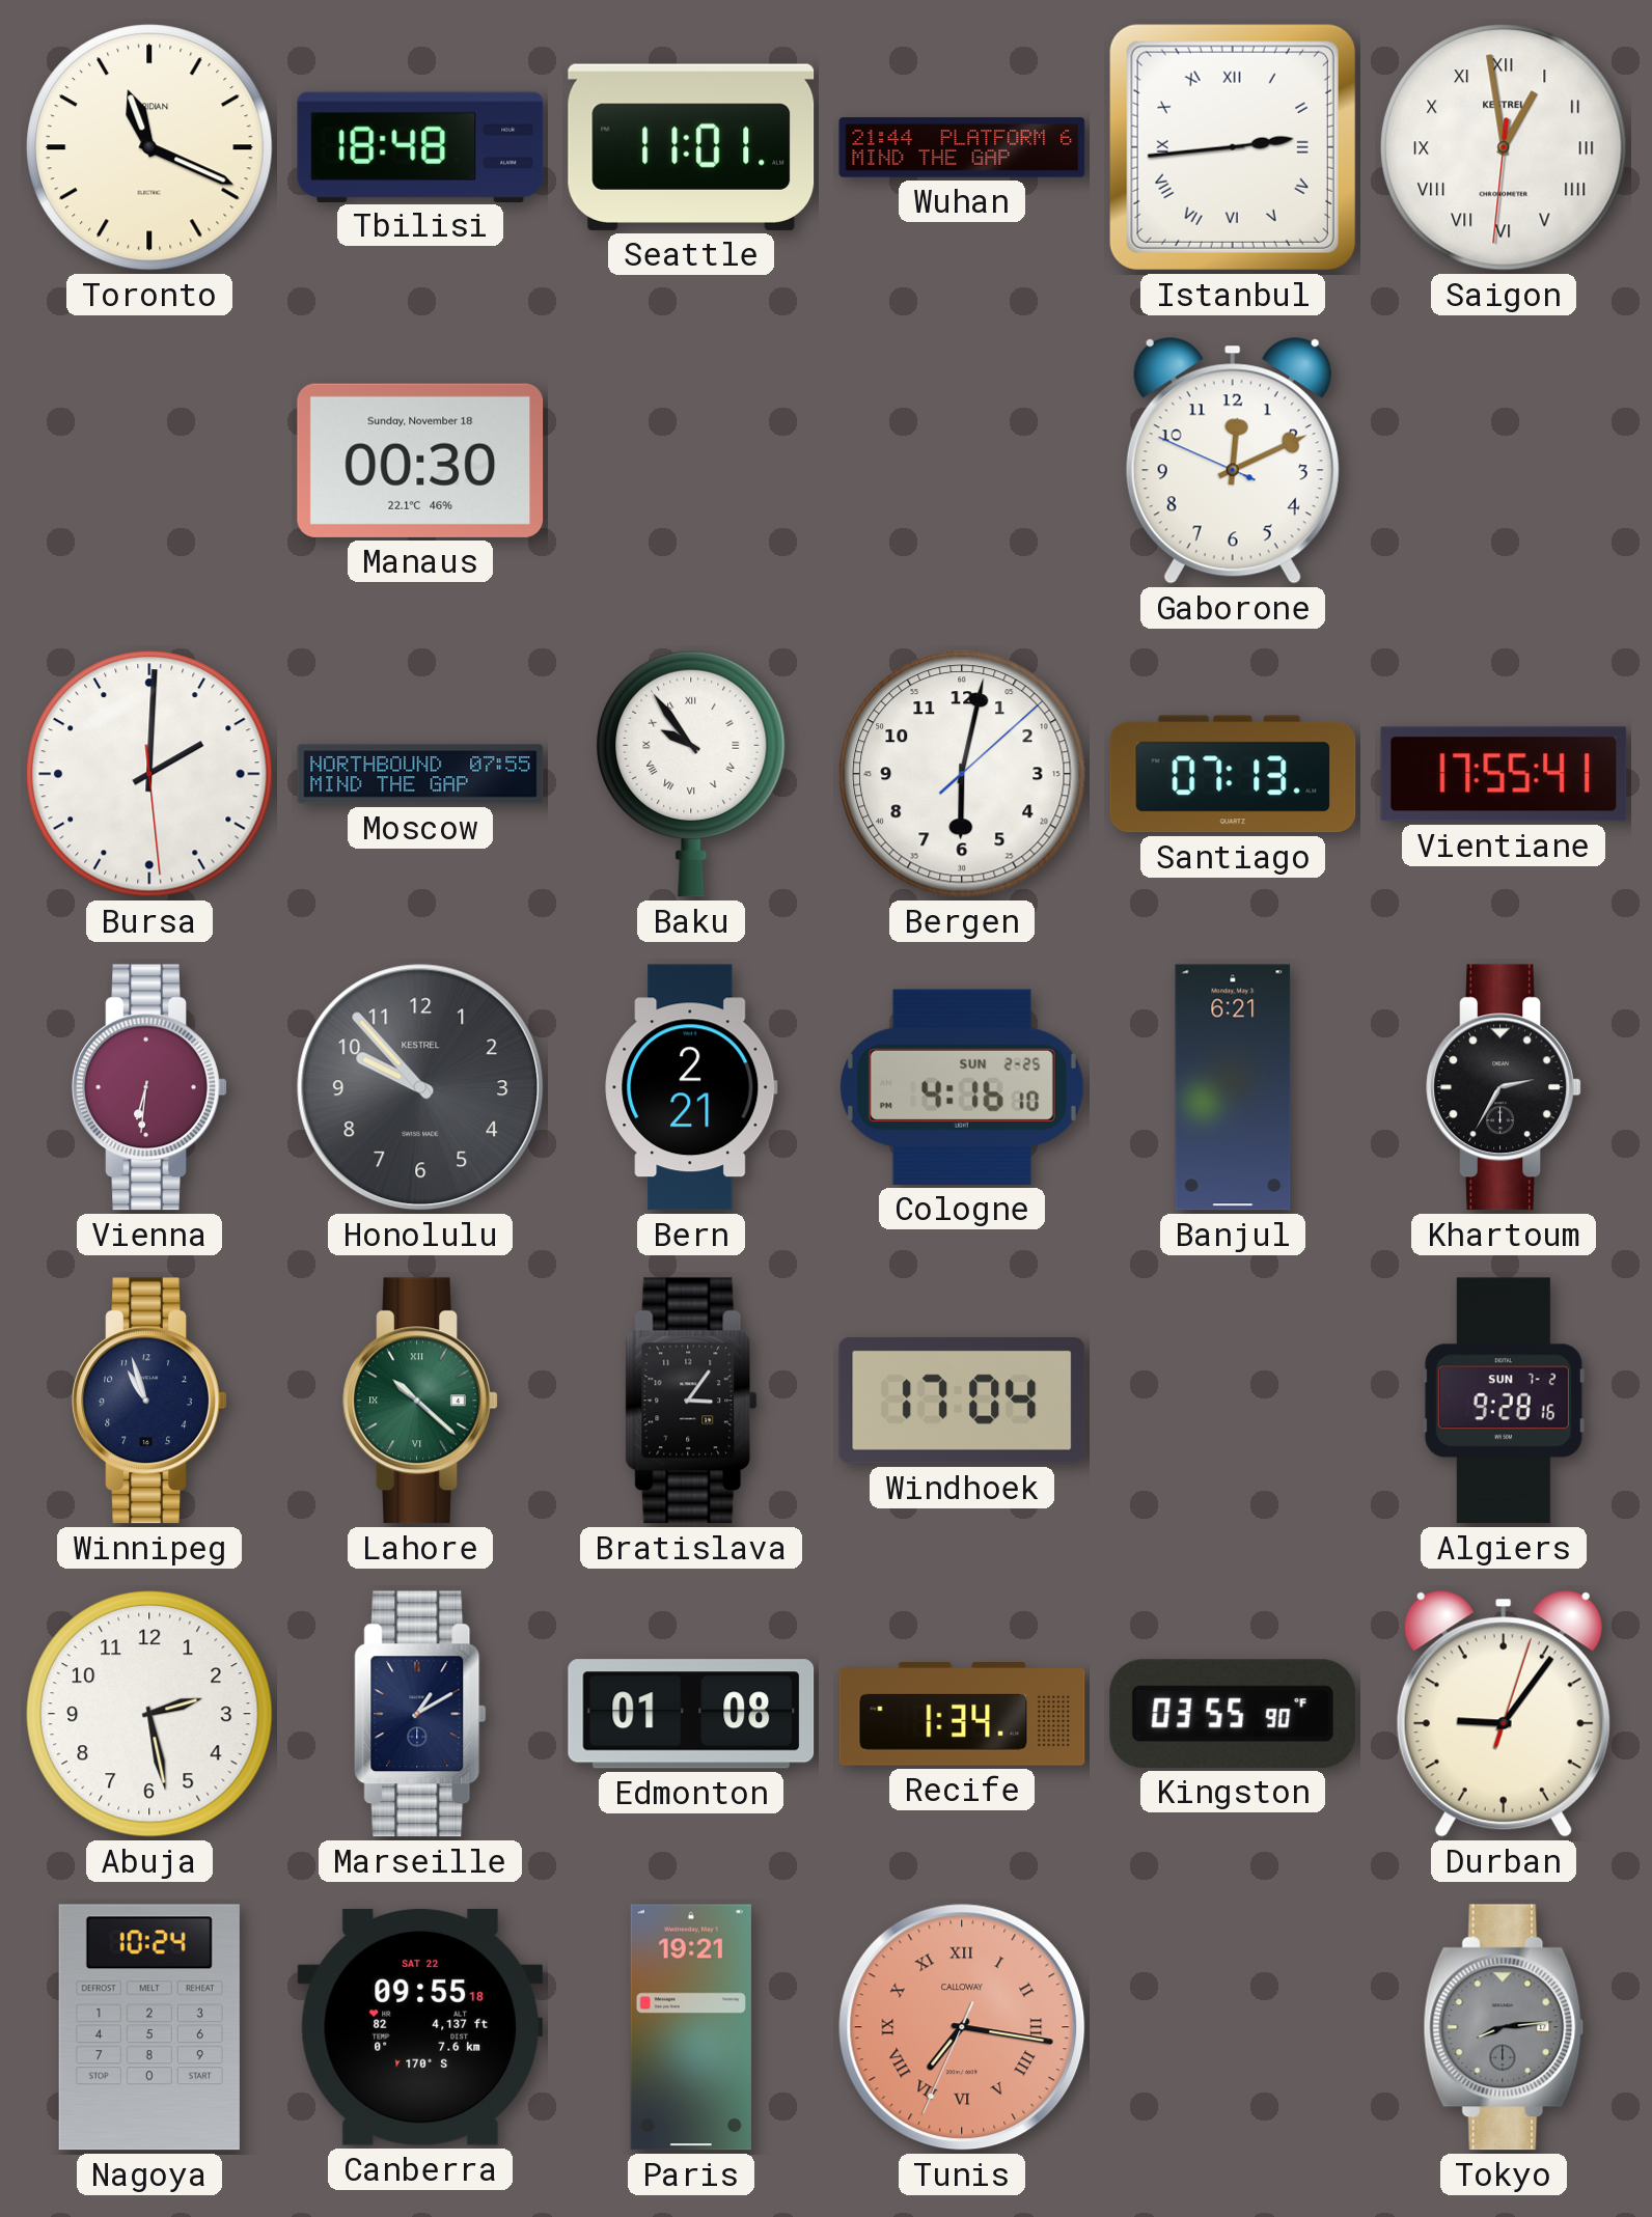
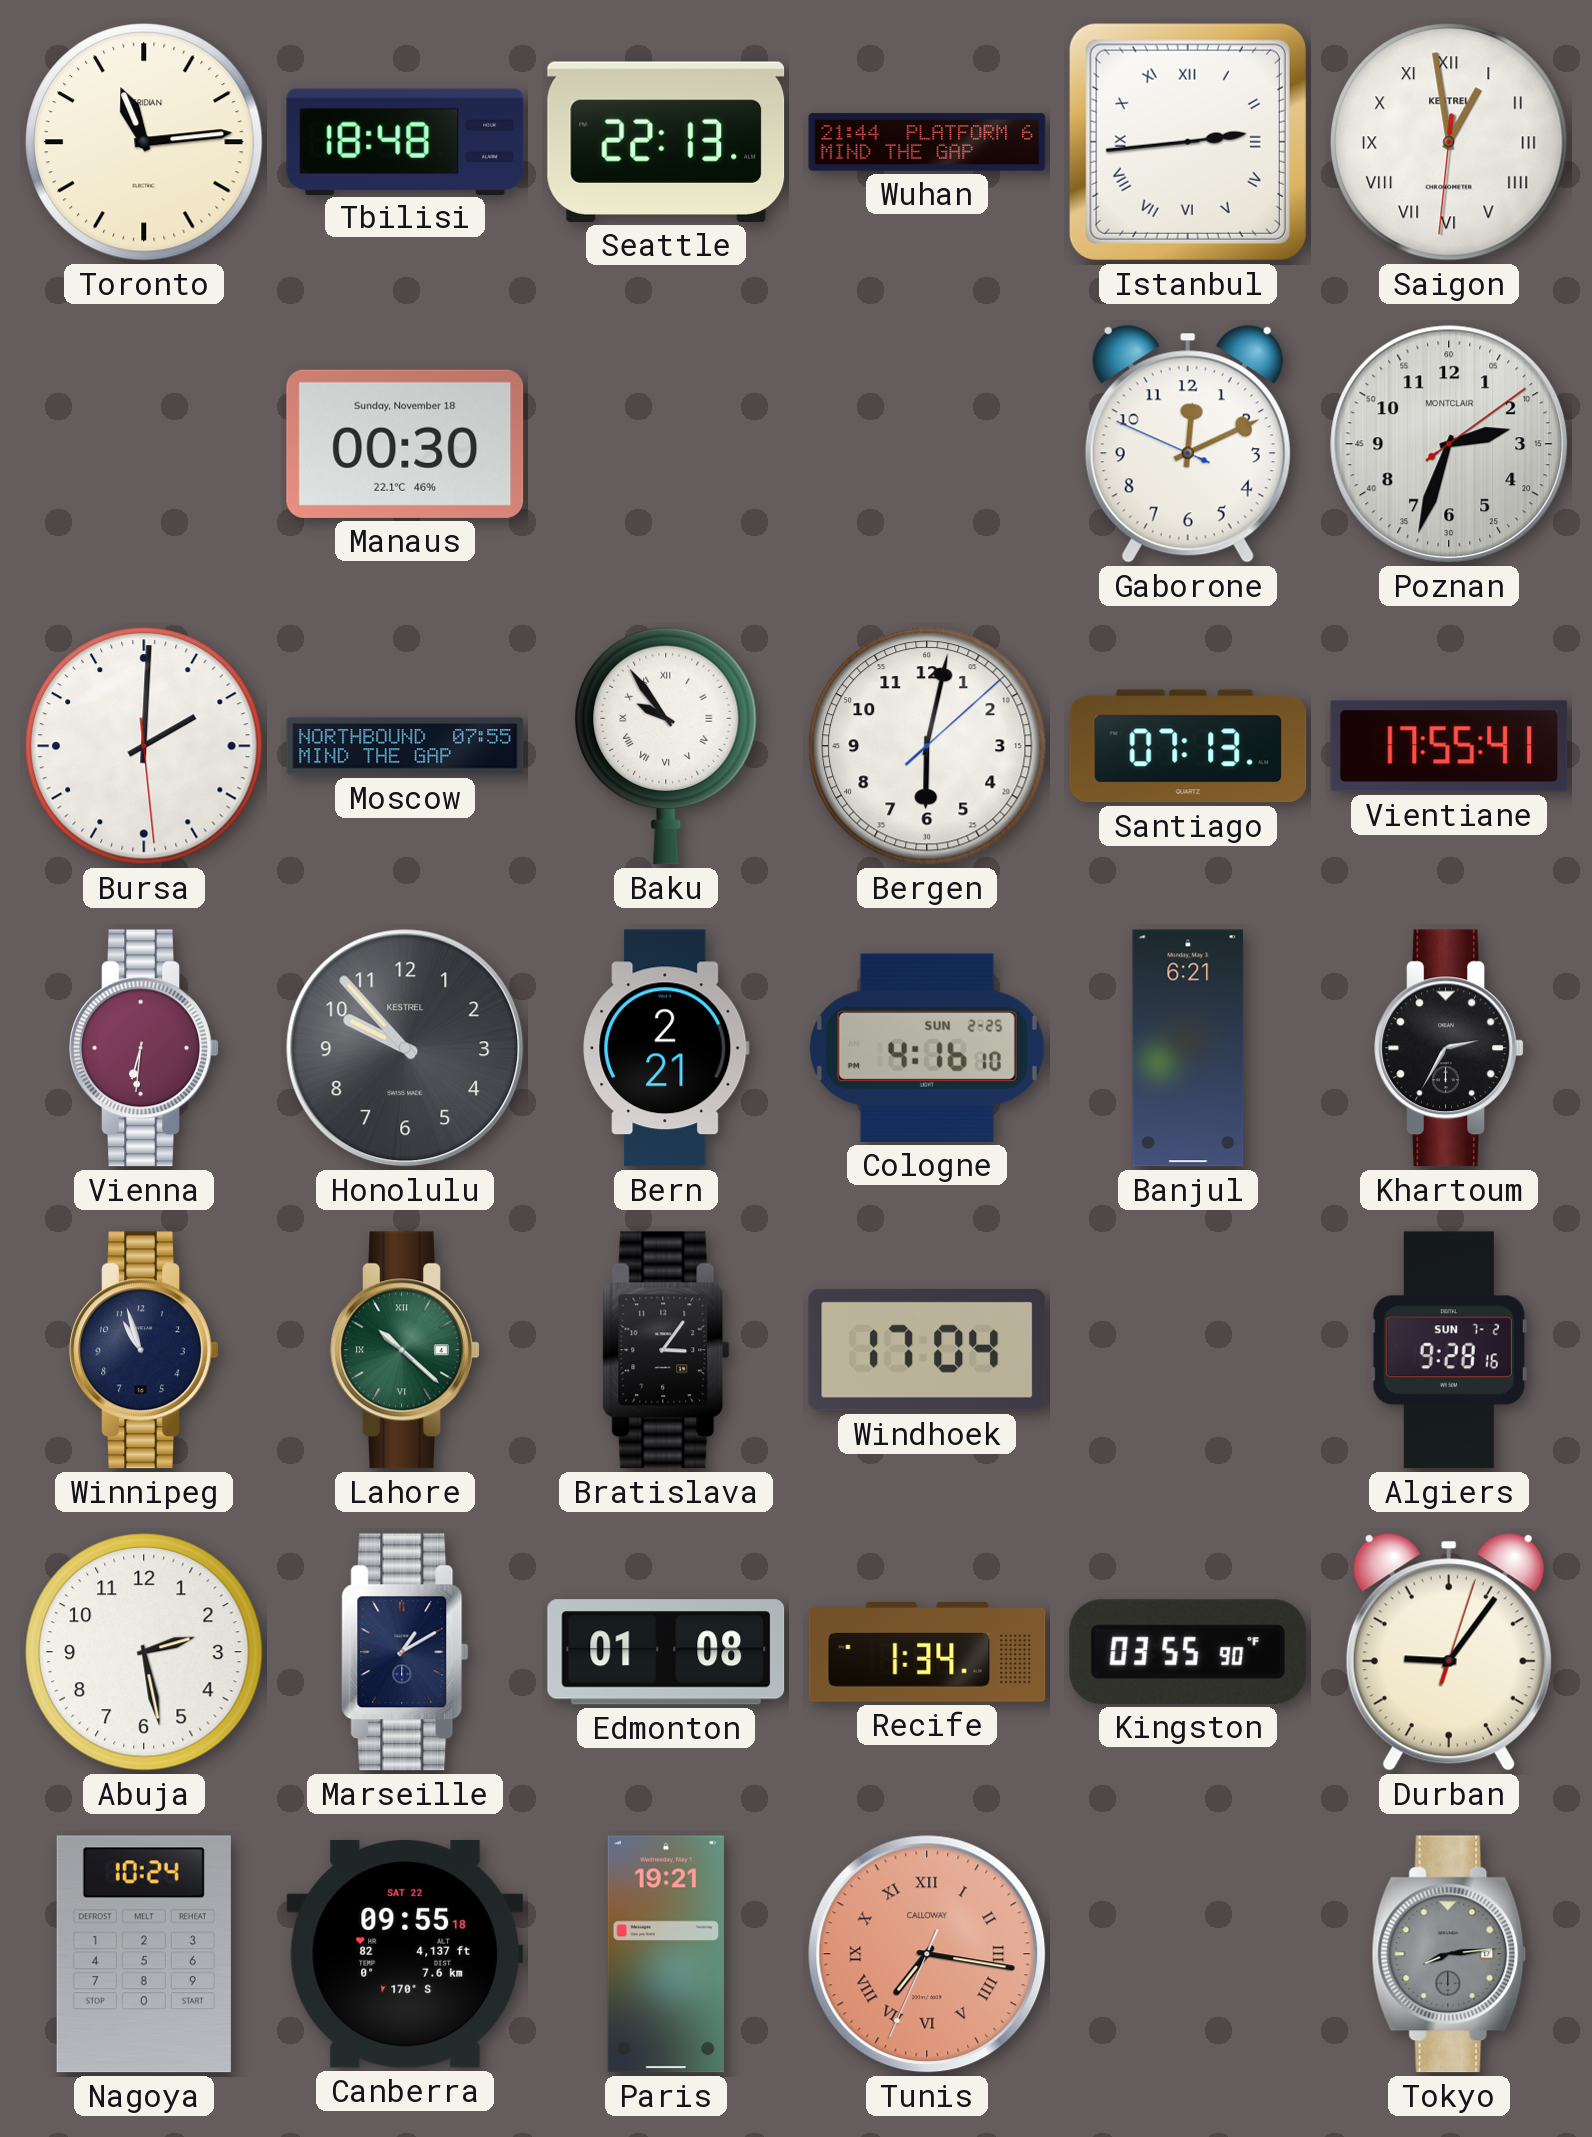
Toronto: 11:19 -> 11:14
Seattle: 11:01 -> 22:13
Poznan: none -> 2:33
